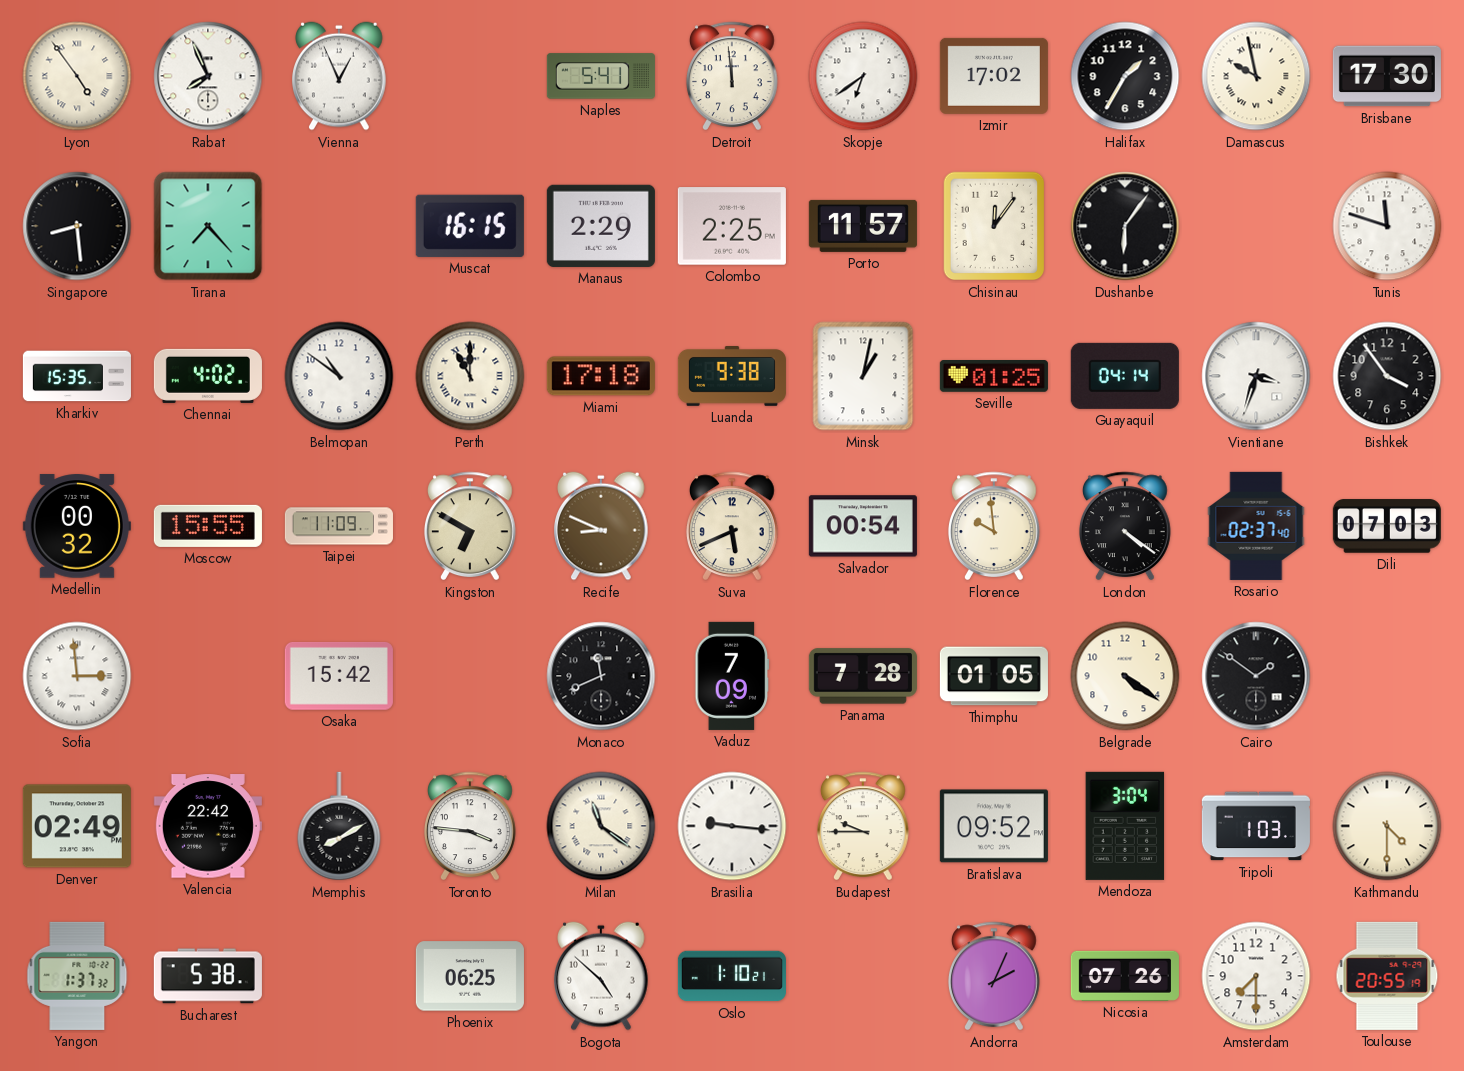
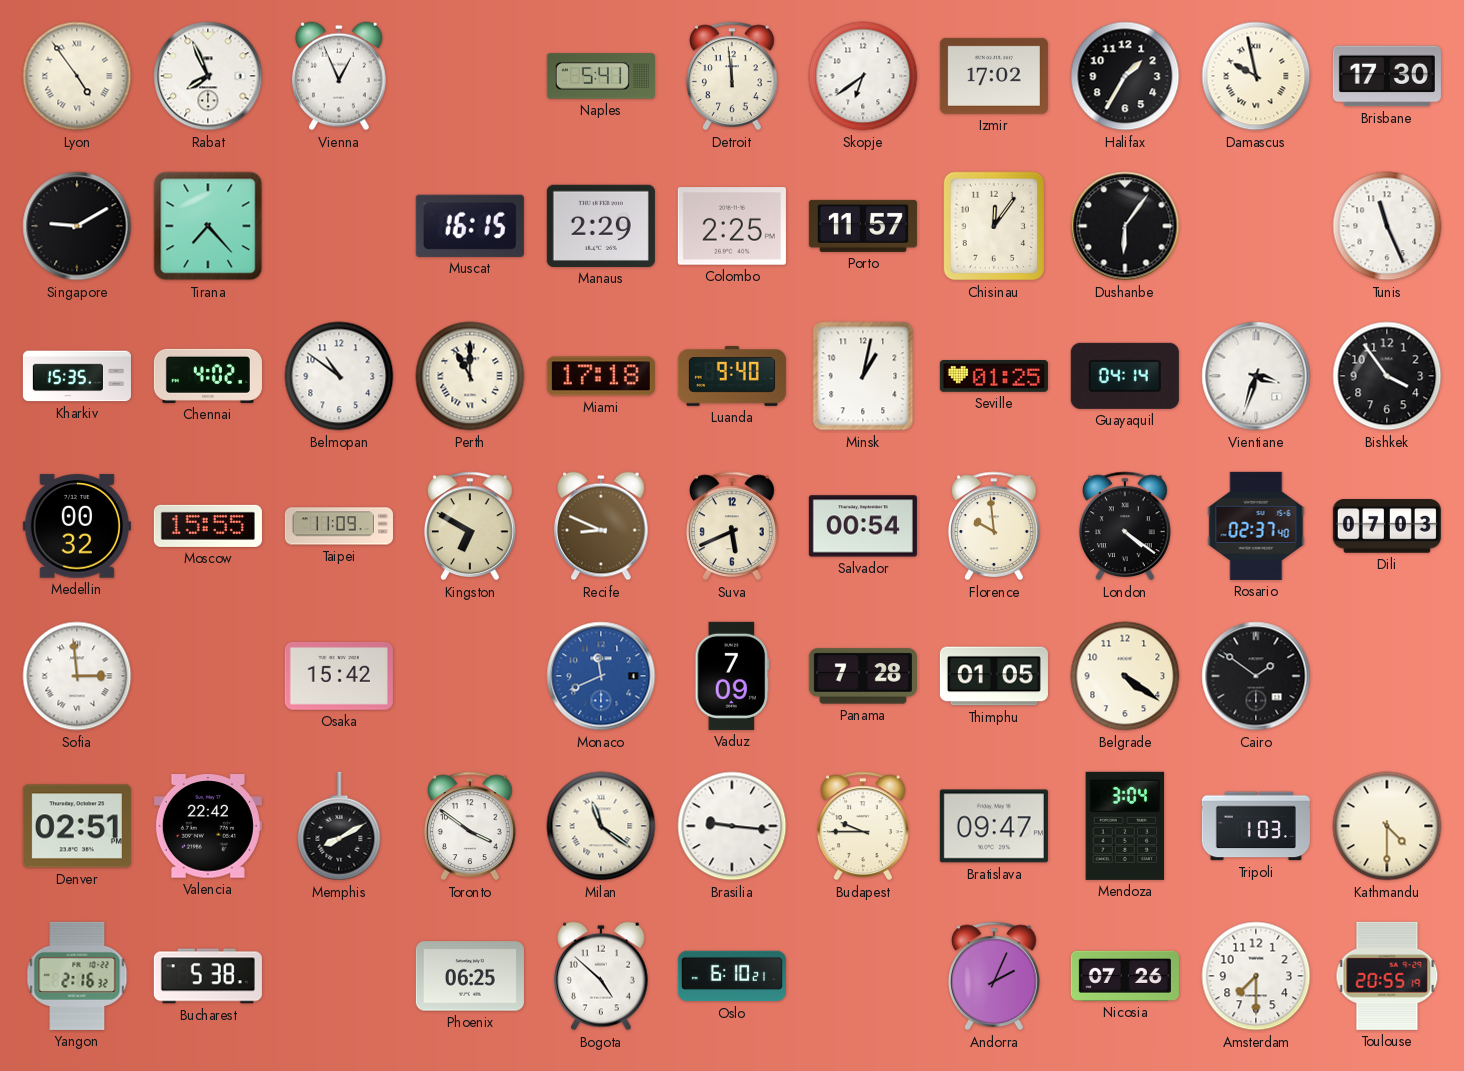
Singapore: 8:29 -> 9:10
Tunis: 11:48 -> 11:26
Luanda: 9:38 -> 9:40
Monaco dial: black -> blue
Denver: 02:49 -> 02:51
Toronto: 3:46 -> 3:51
Bratislava: 09:52 -> 09:47
Yangon: 1:37 -> 2:16
Oslo: 1:10 -> 6:10
